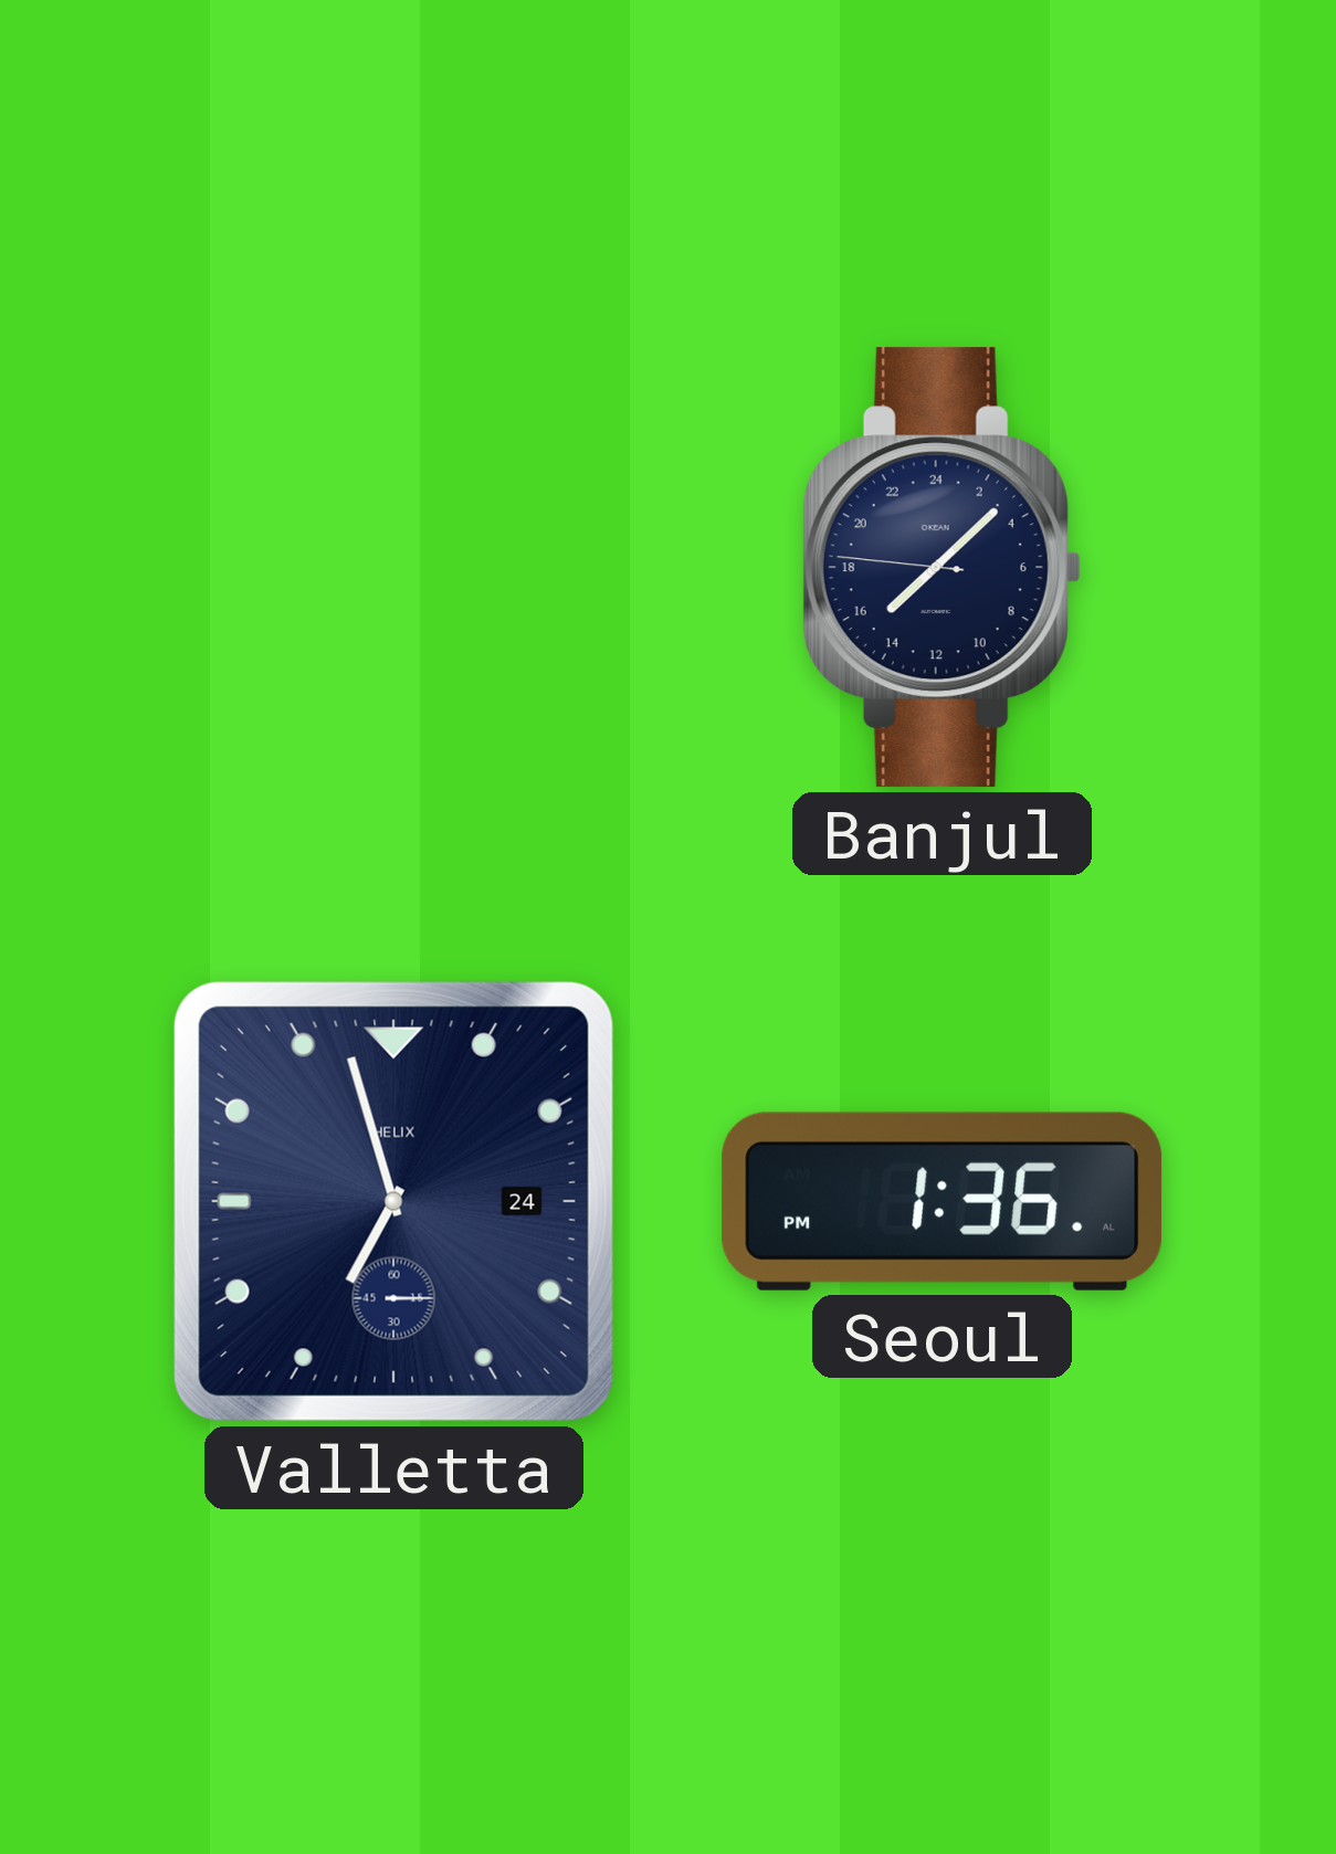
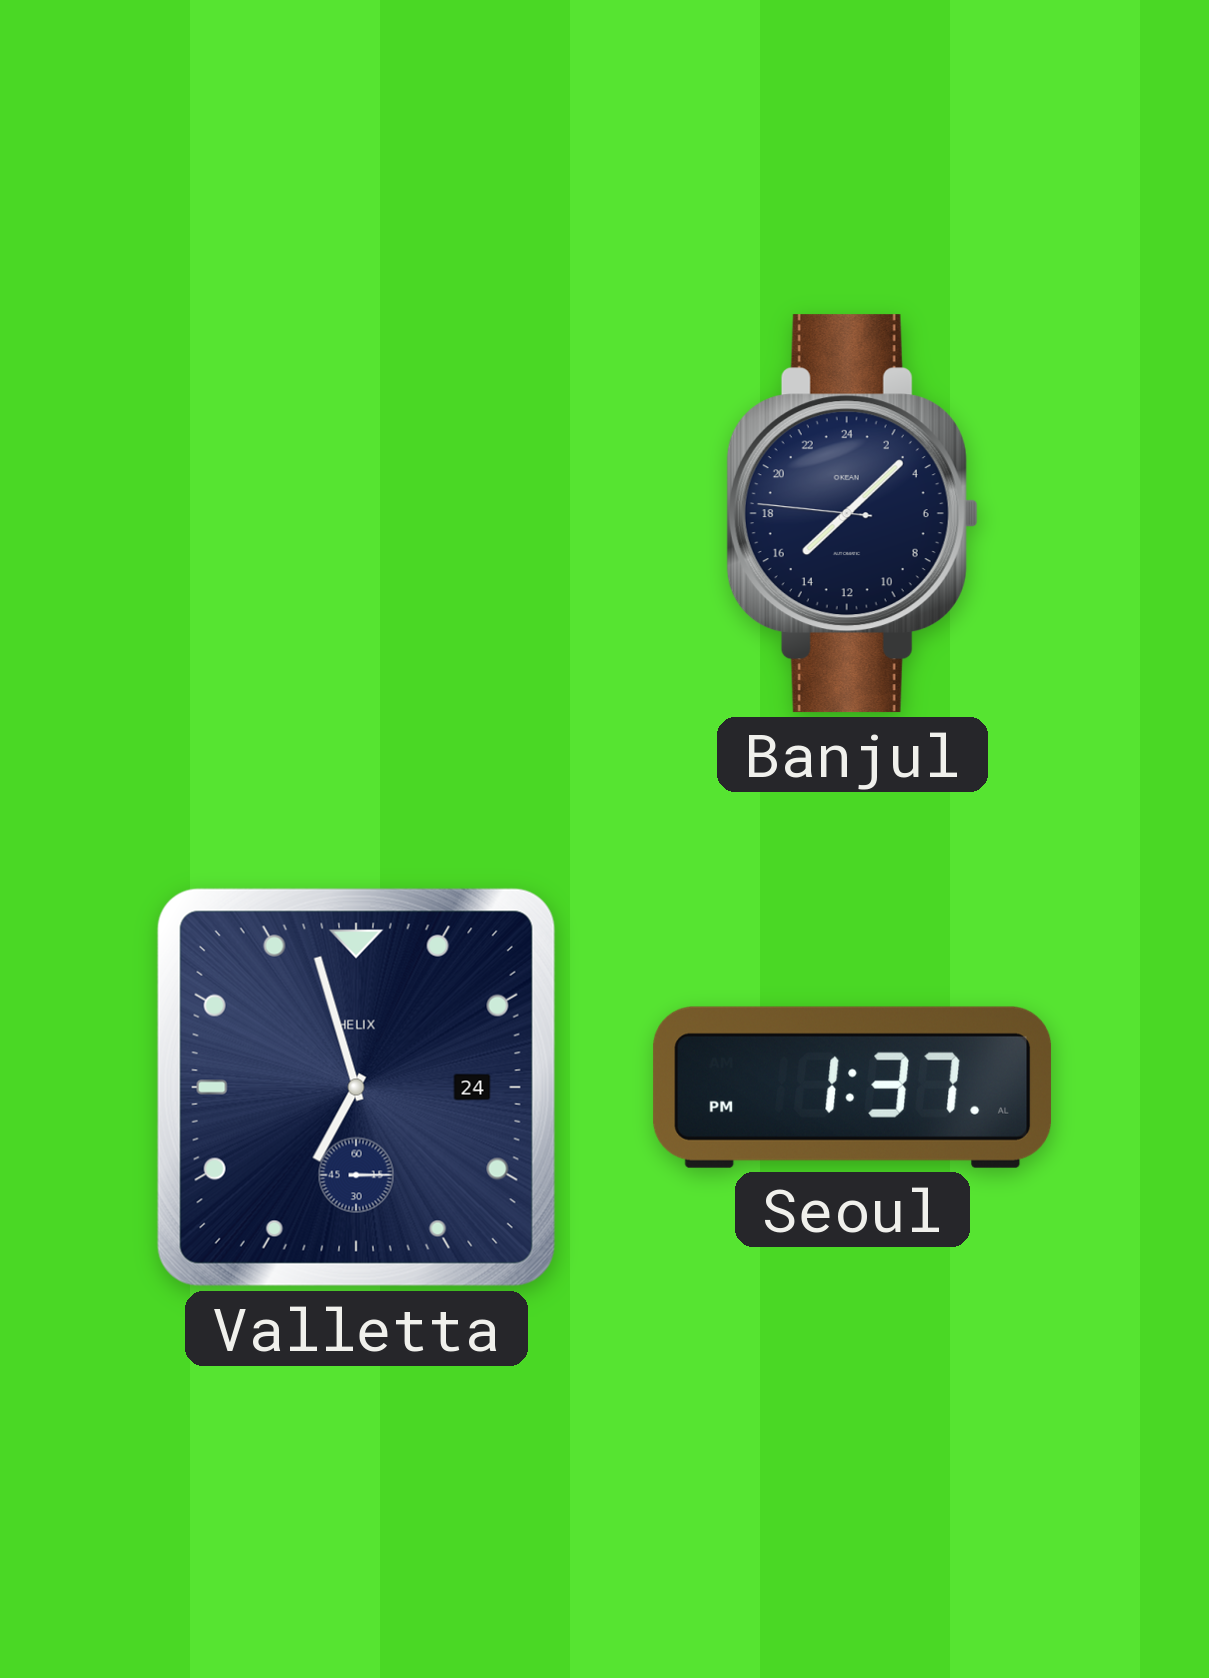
Seoul: 1:36 -> 1:37
